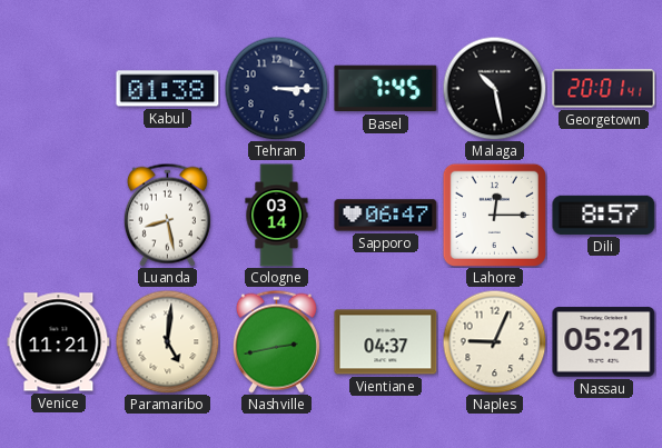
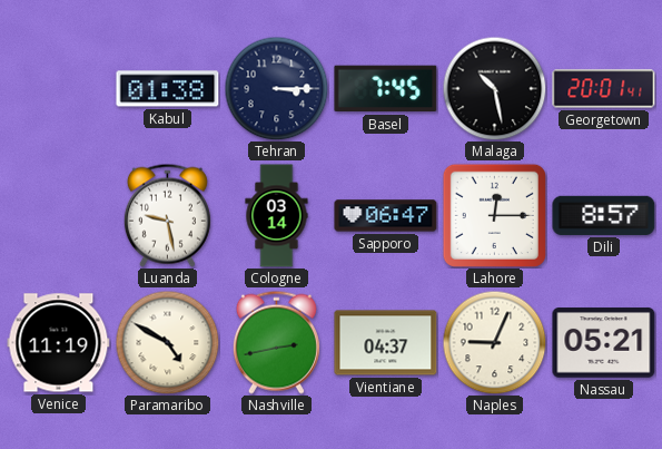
Luanda: 8:28 -> 9:28
Venice: 11:21 -> 11:19
Paramaribo: 5:01 -> 4:50
